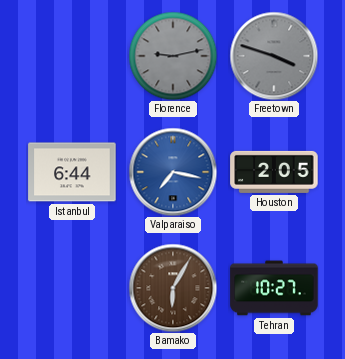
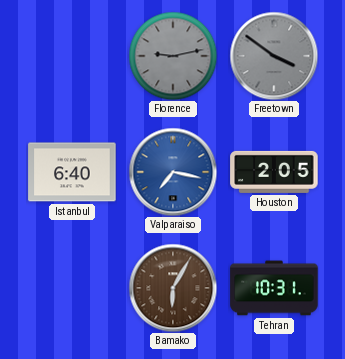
Freetown: 3:48 -> 3:51
Istanbul: 6:44 -> 6:40
Tehran: 10:27 -> 10:31
